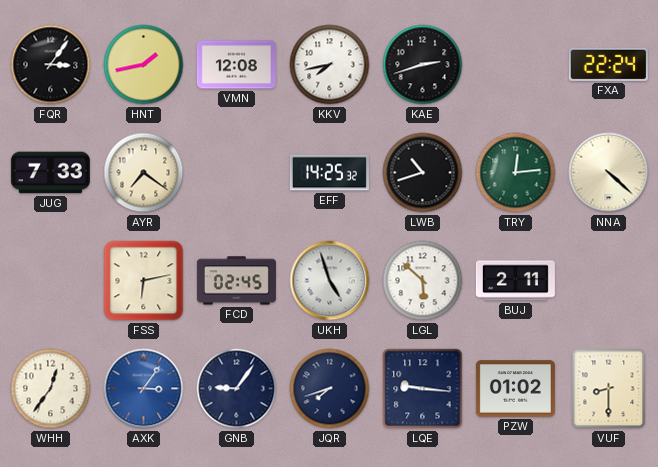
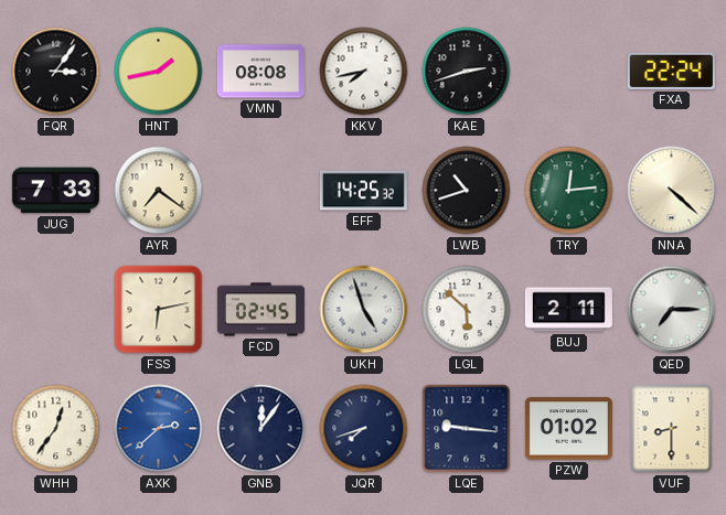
VMN: 12:08 -> 08:08
QED: none -> 7:15
AXK: 3:06 -> 2:38
GNB: 9:06 -> 12:06
